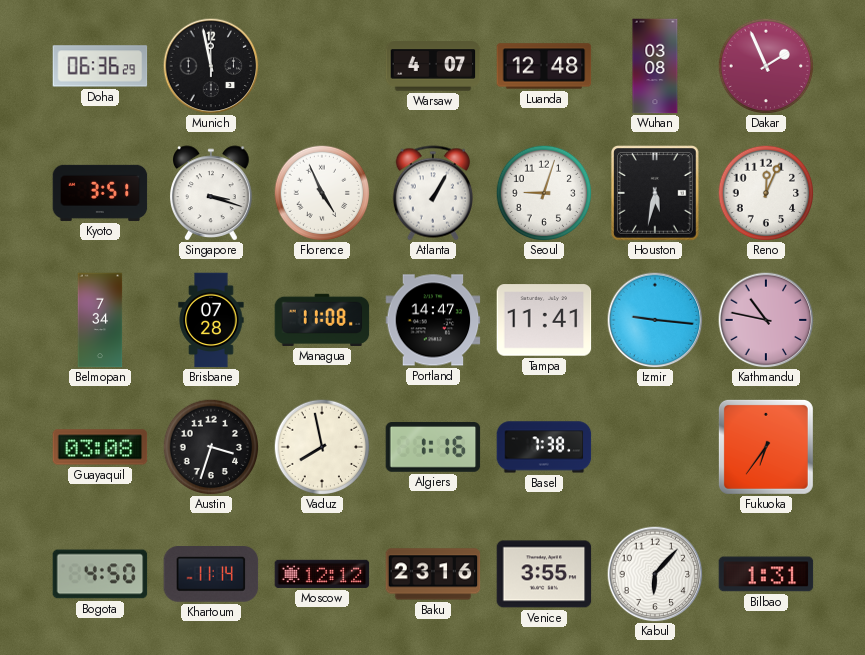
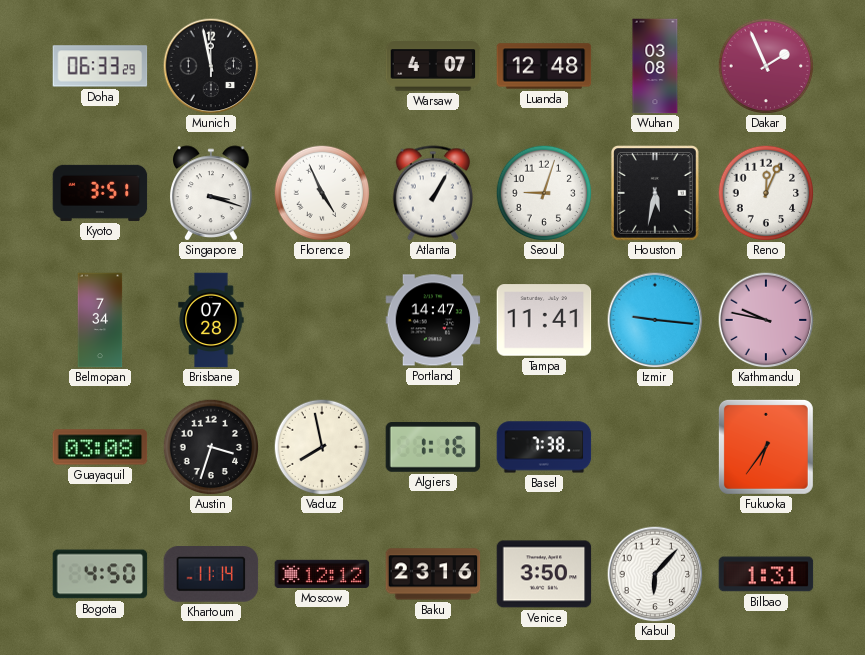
Doha: 06:36 -> 06:33
Managua: 11:08 -> none
Kathmandu: 10:47 -> 9:47
Venice: 3:55 -> 3:50
